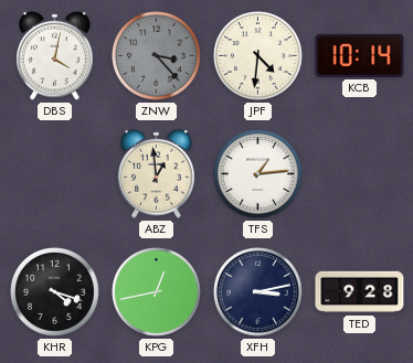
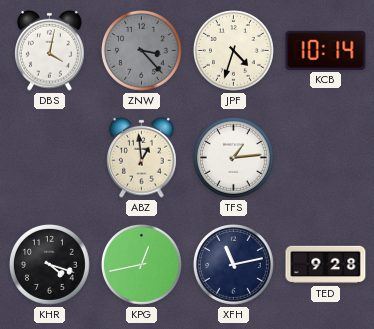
JPF: 4:31 -> 4:33
XFH: 3:13 -> 11:13
